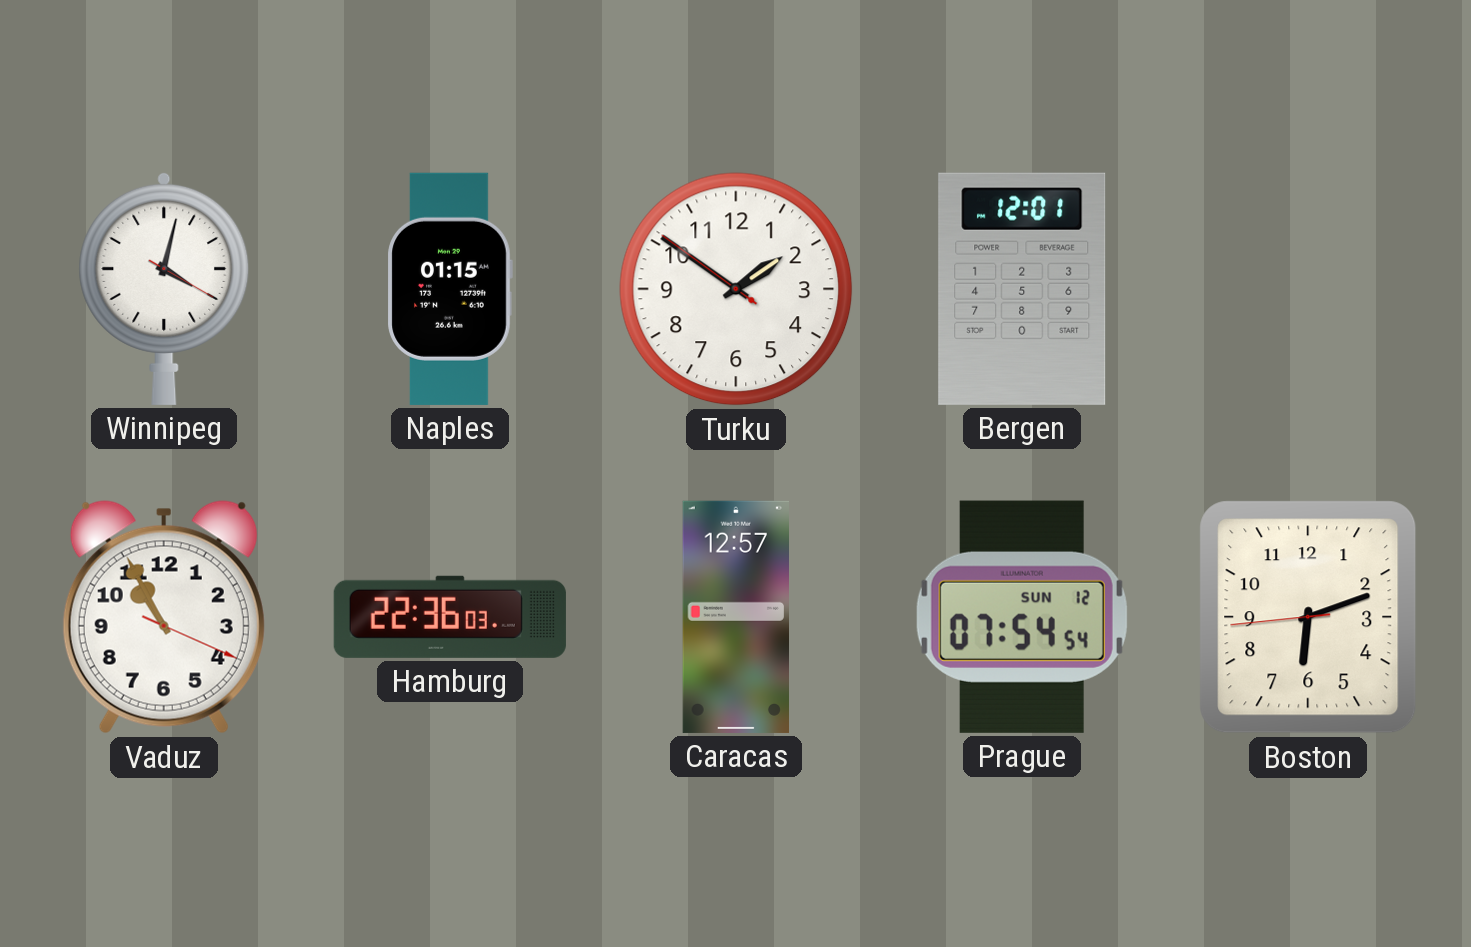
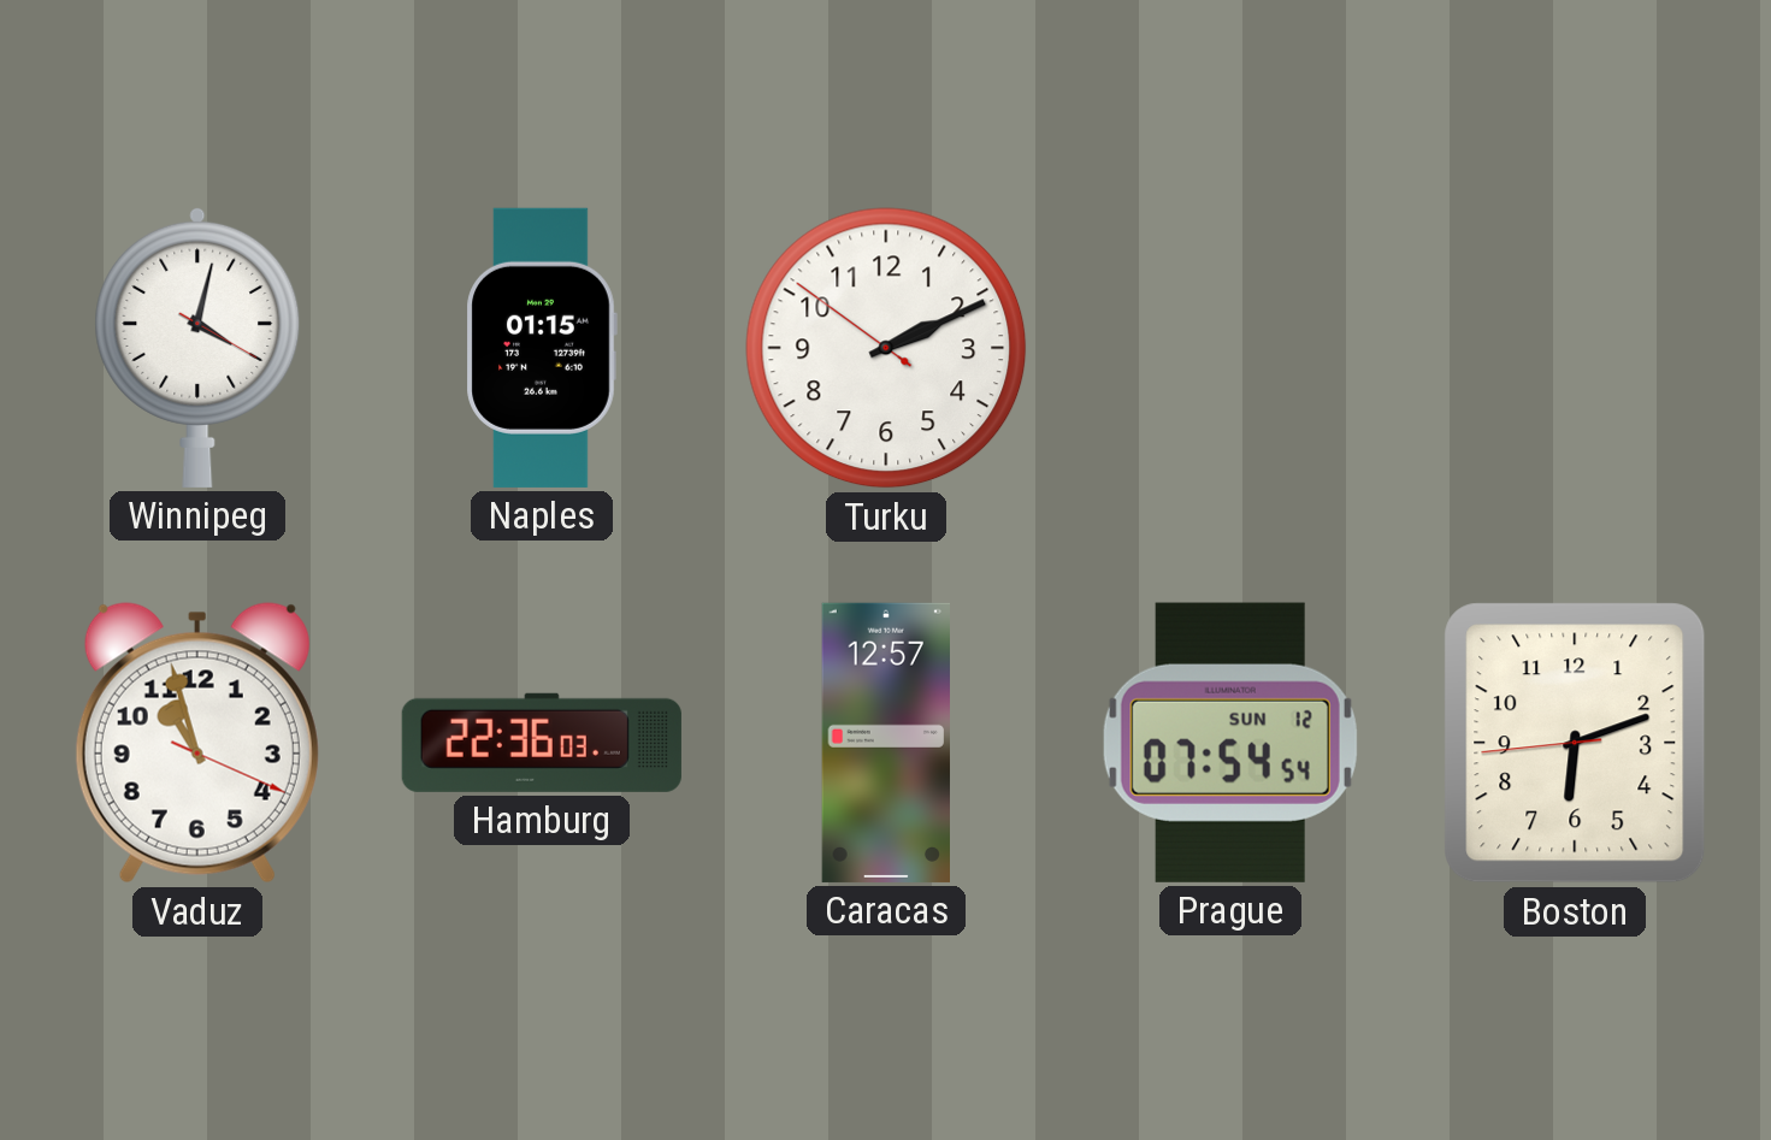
Turku: 1:50 -> 2:10
Bergen: 12:01 -> none
Vaduz: 10:55 -> 10:57
